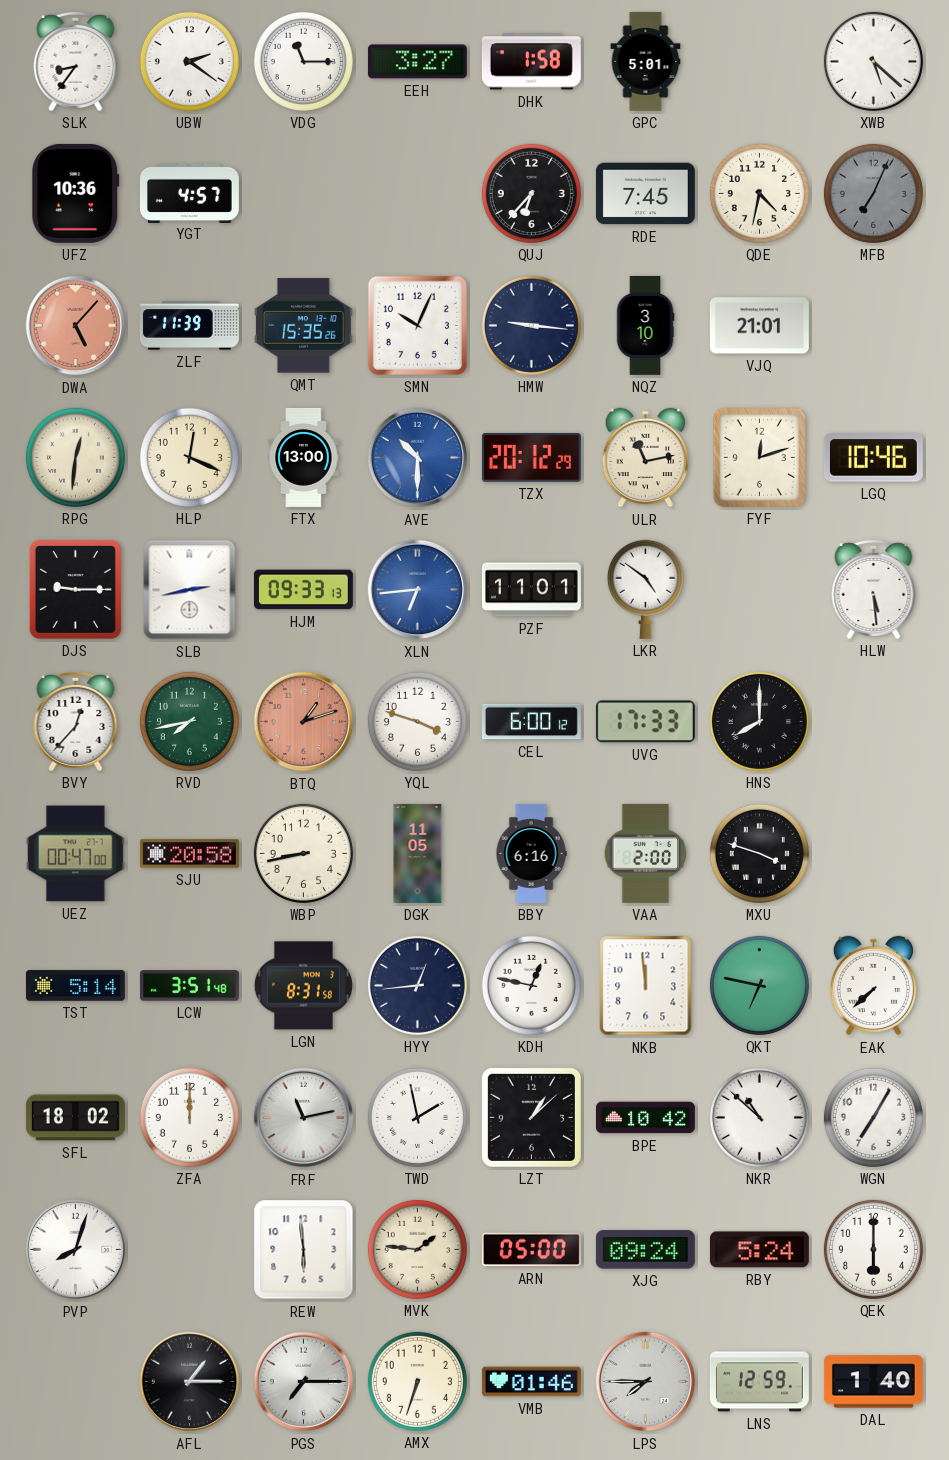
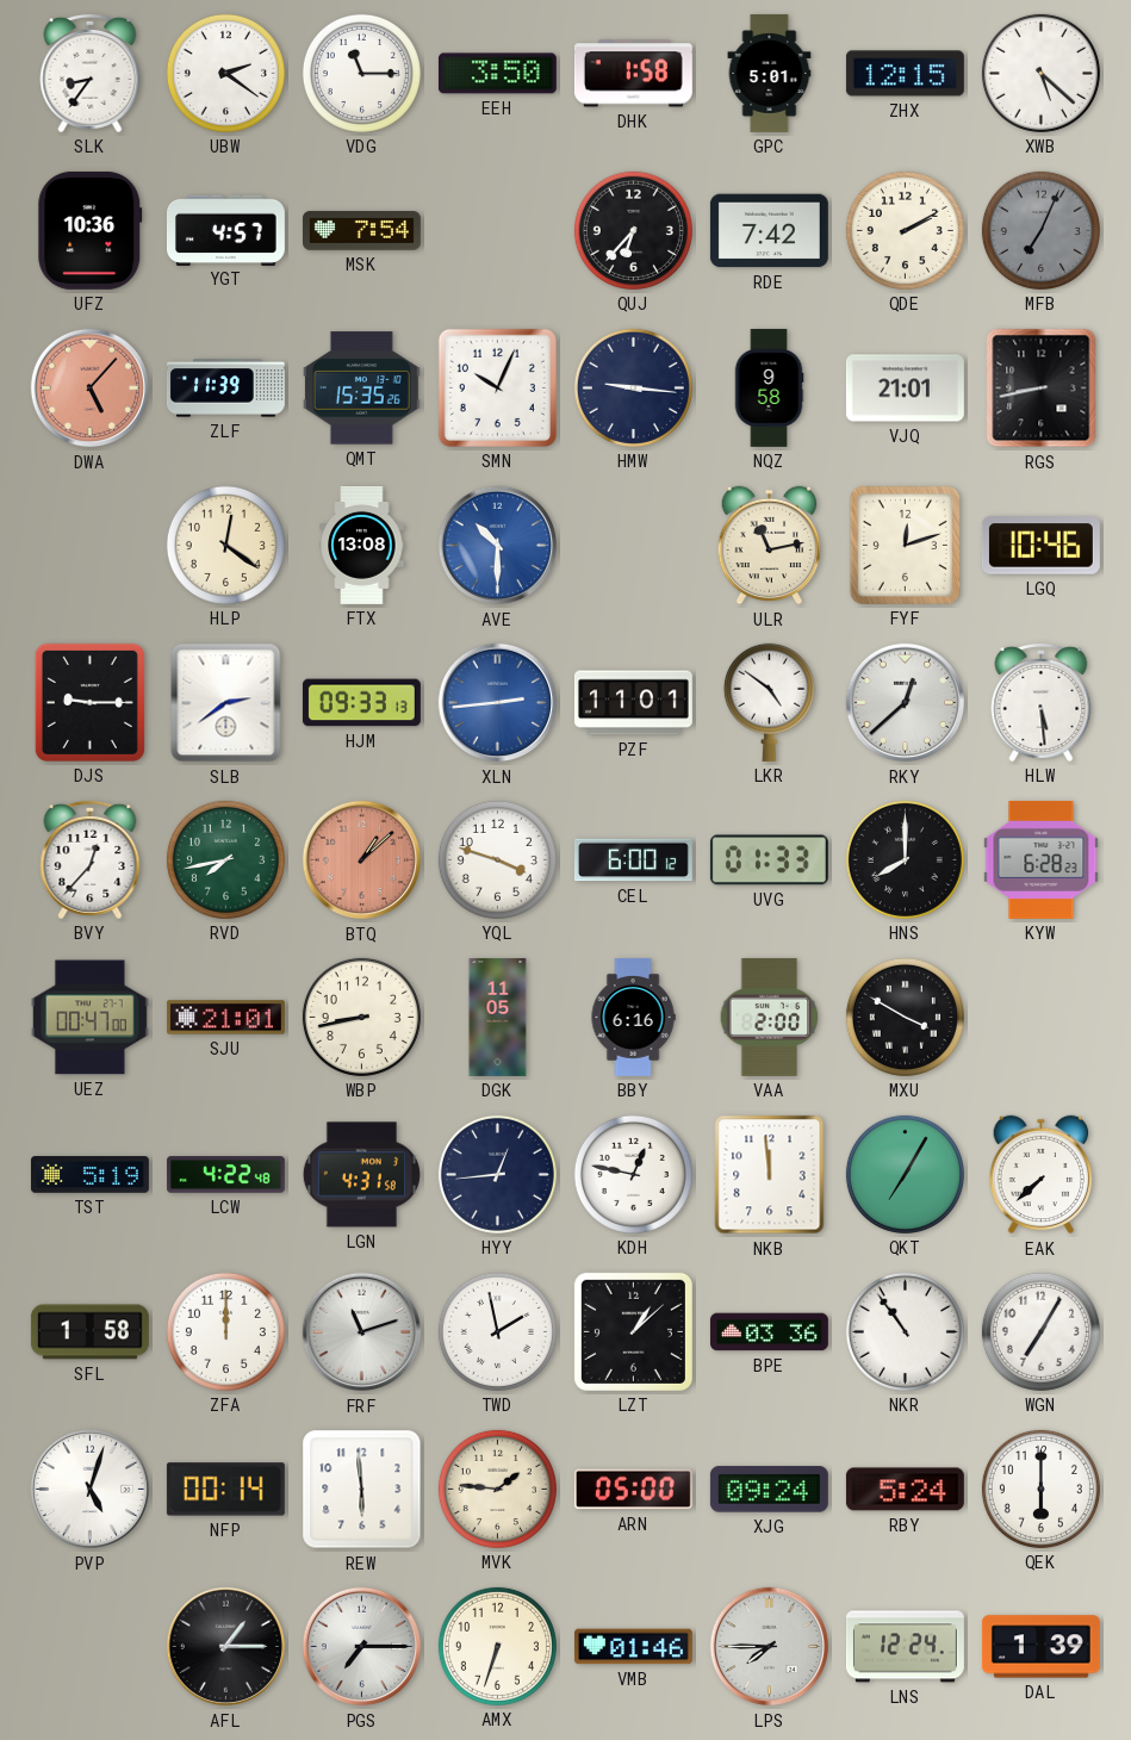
EEH: 3:27 -> 3:50
ZHX: none -> 12:15
MSK: none -> 7:54
RDE: 7:45 -> 7:42
QDE: 4:32 -> 2:10
NQZ: 3:10 -> 9:58
RGS: none -> 8:43
RPG: 12:31 -> none
HLP: 12:19 -> 12:21
FTX: 13:00 -> 13:08
TZX: 20:12 -> none
SLB: 2:43 -> 2:39
XLN: 6:44 -> 2:44
RKY: none -> 12:38
BTQ: 1:12 -> 1:08
UVG: 17:33 -> 01:33
KYW: none -> 6:28
SJU: 20:58 -> 21:01
MXU: 3:48 -> 3:50
TST: 5:14 -> 5:19
LCW: 3:51 -> 4:22
LGN: 8:31 -> 4:31
QKT: 6:47 -> 7:05
SFL: 18:02 -> 1:58
FRF: 11:13 -> 11:12
BPE: 10:42 -> 03:36
NKR: 10:52 -> 10:54
PVP: 8:03 -> 5:03
NFP: none -> 00:14
LNS: 12:59 -> 12:24
DAL: 1:40 -> 1:39
